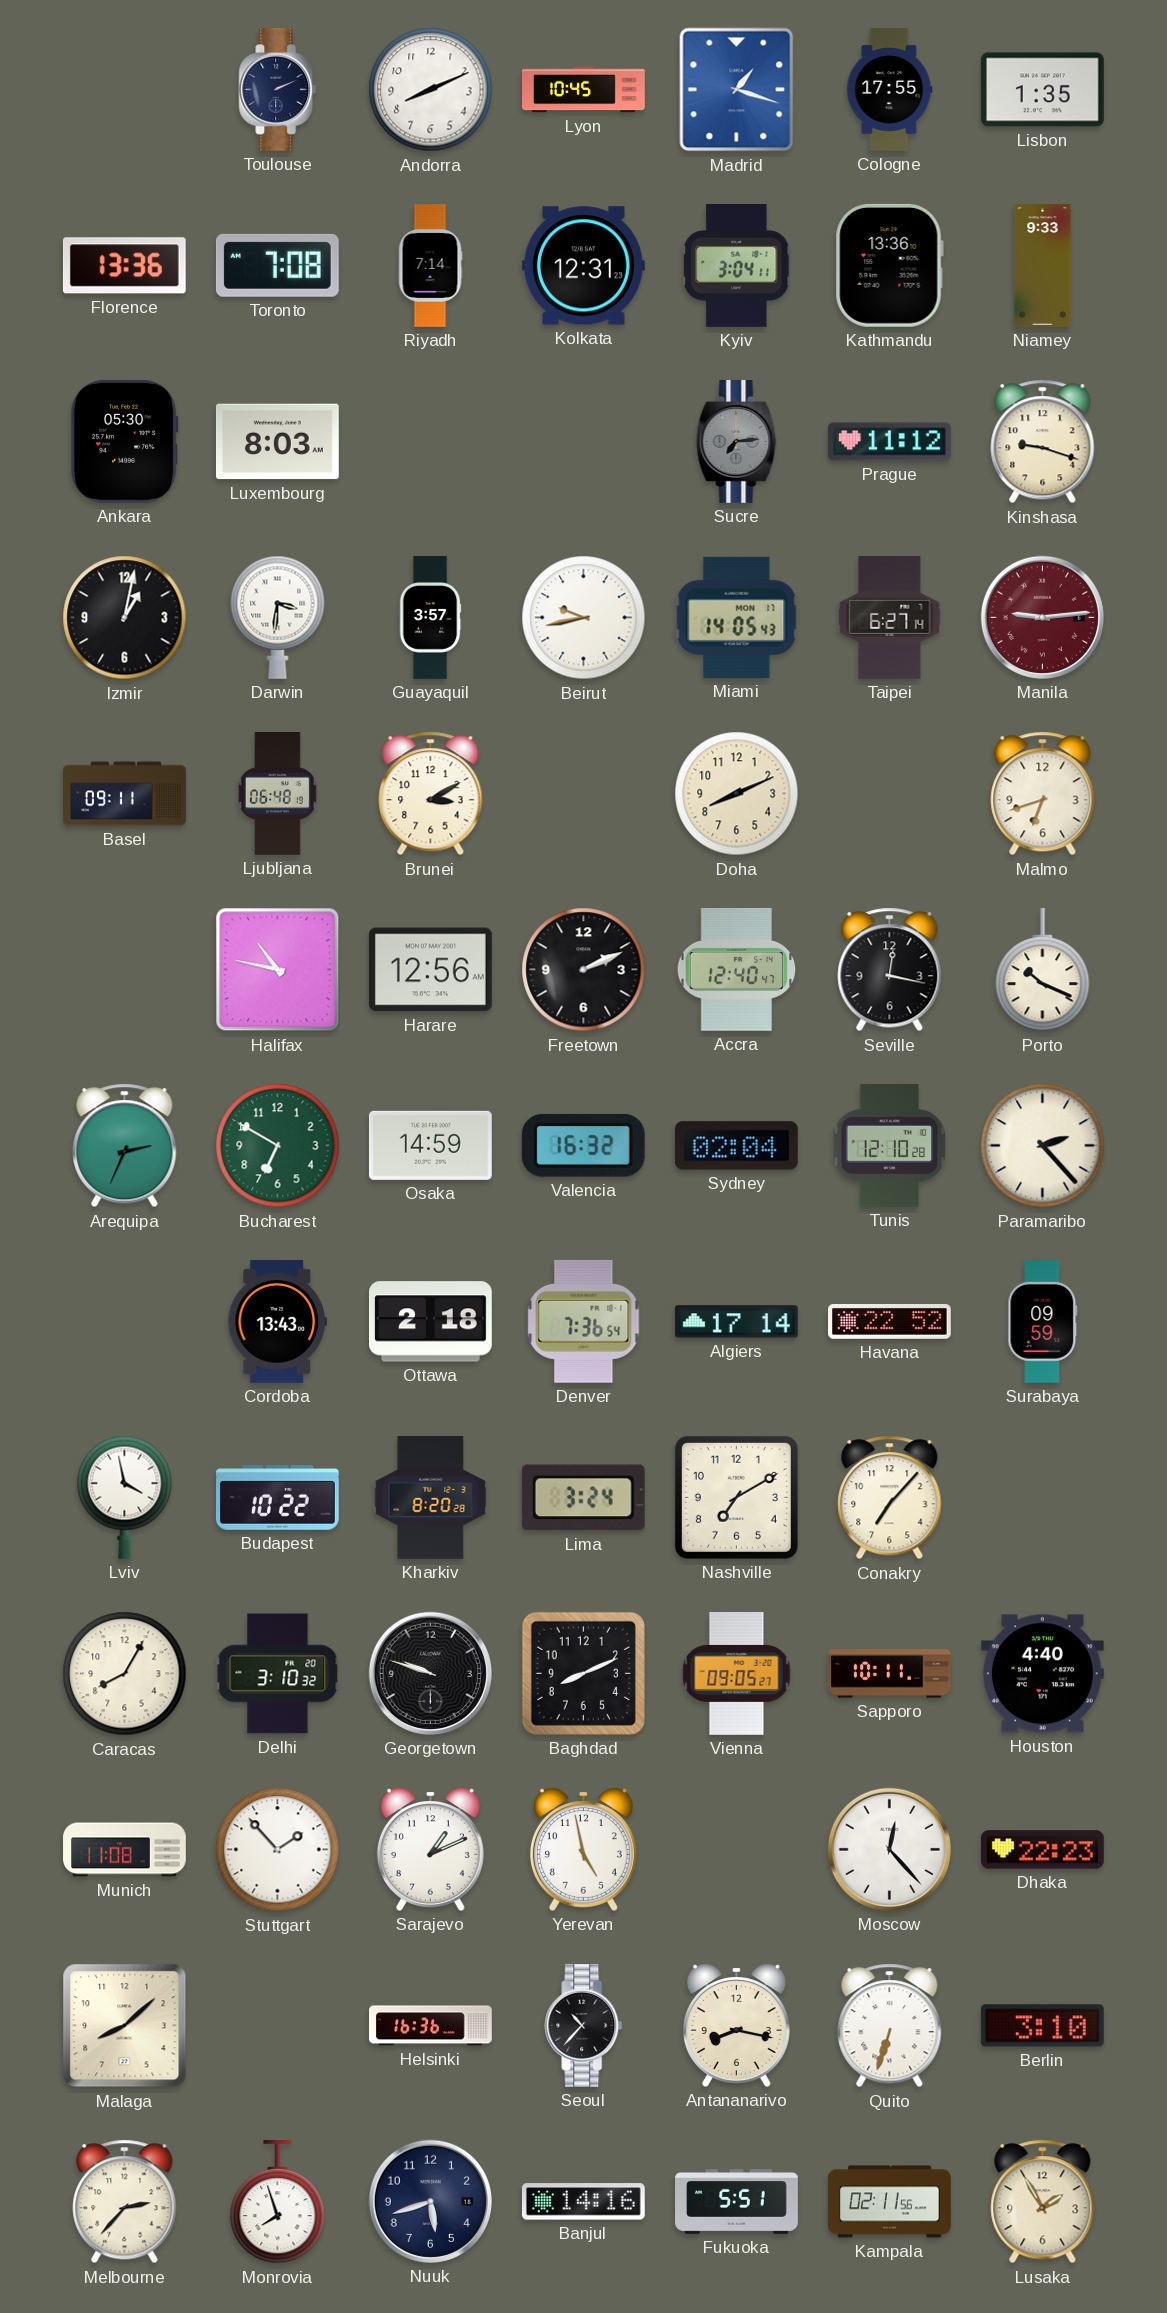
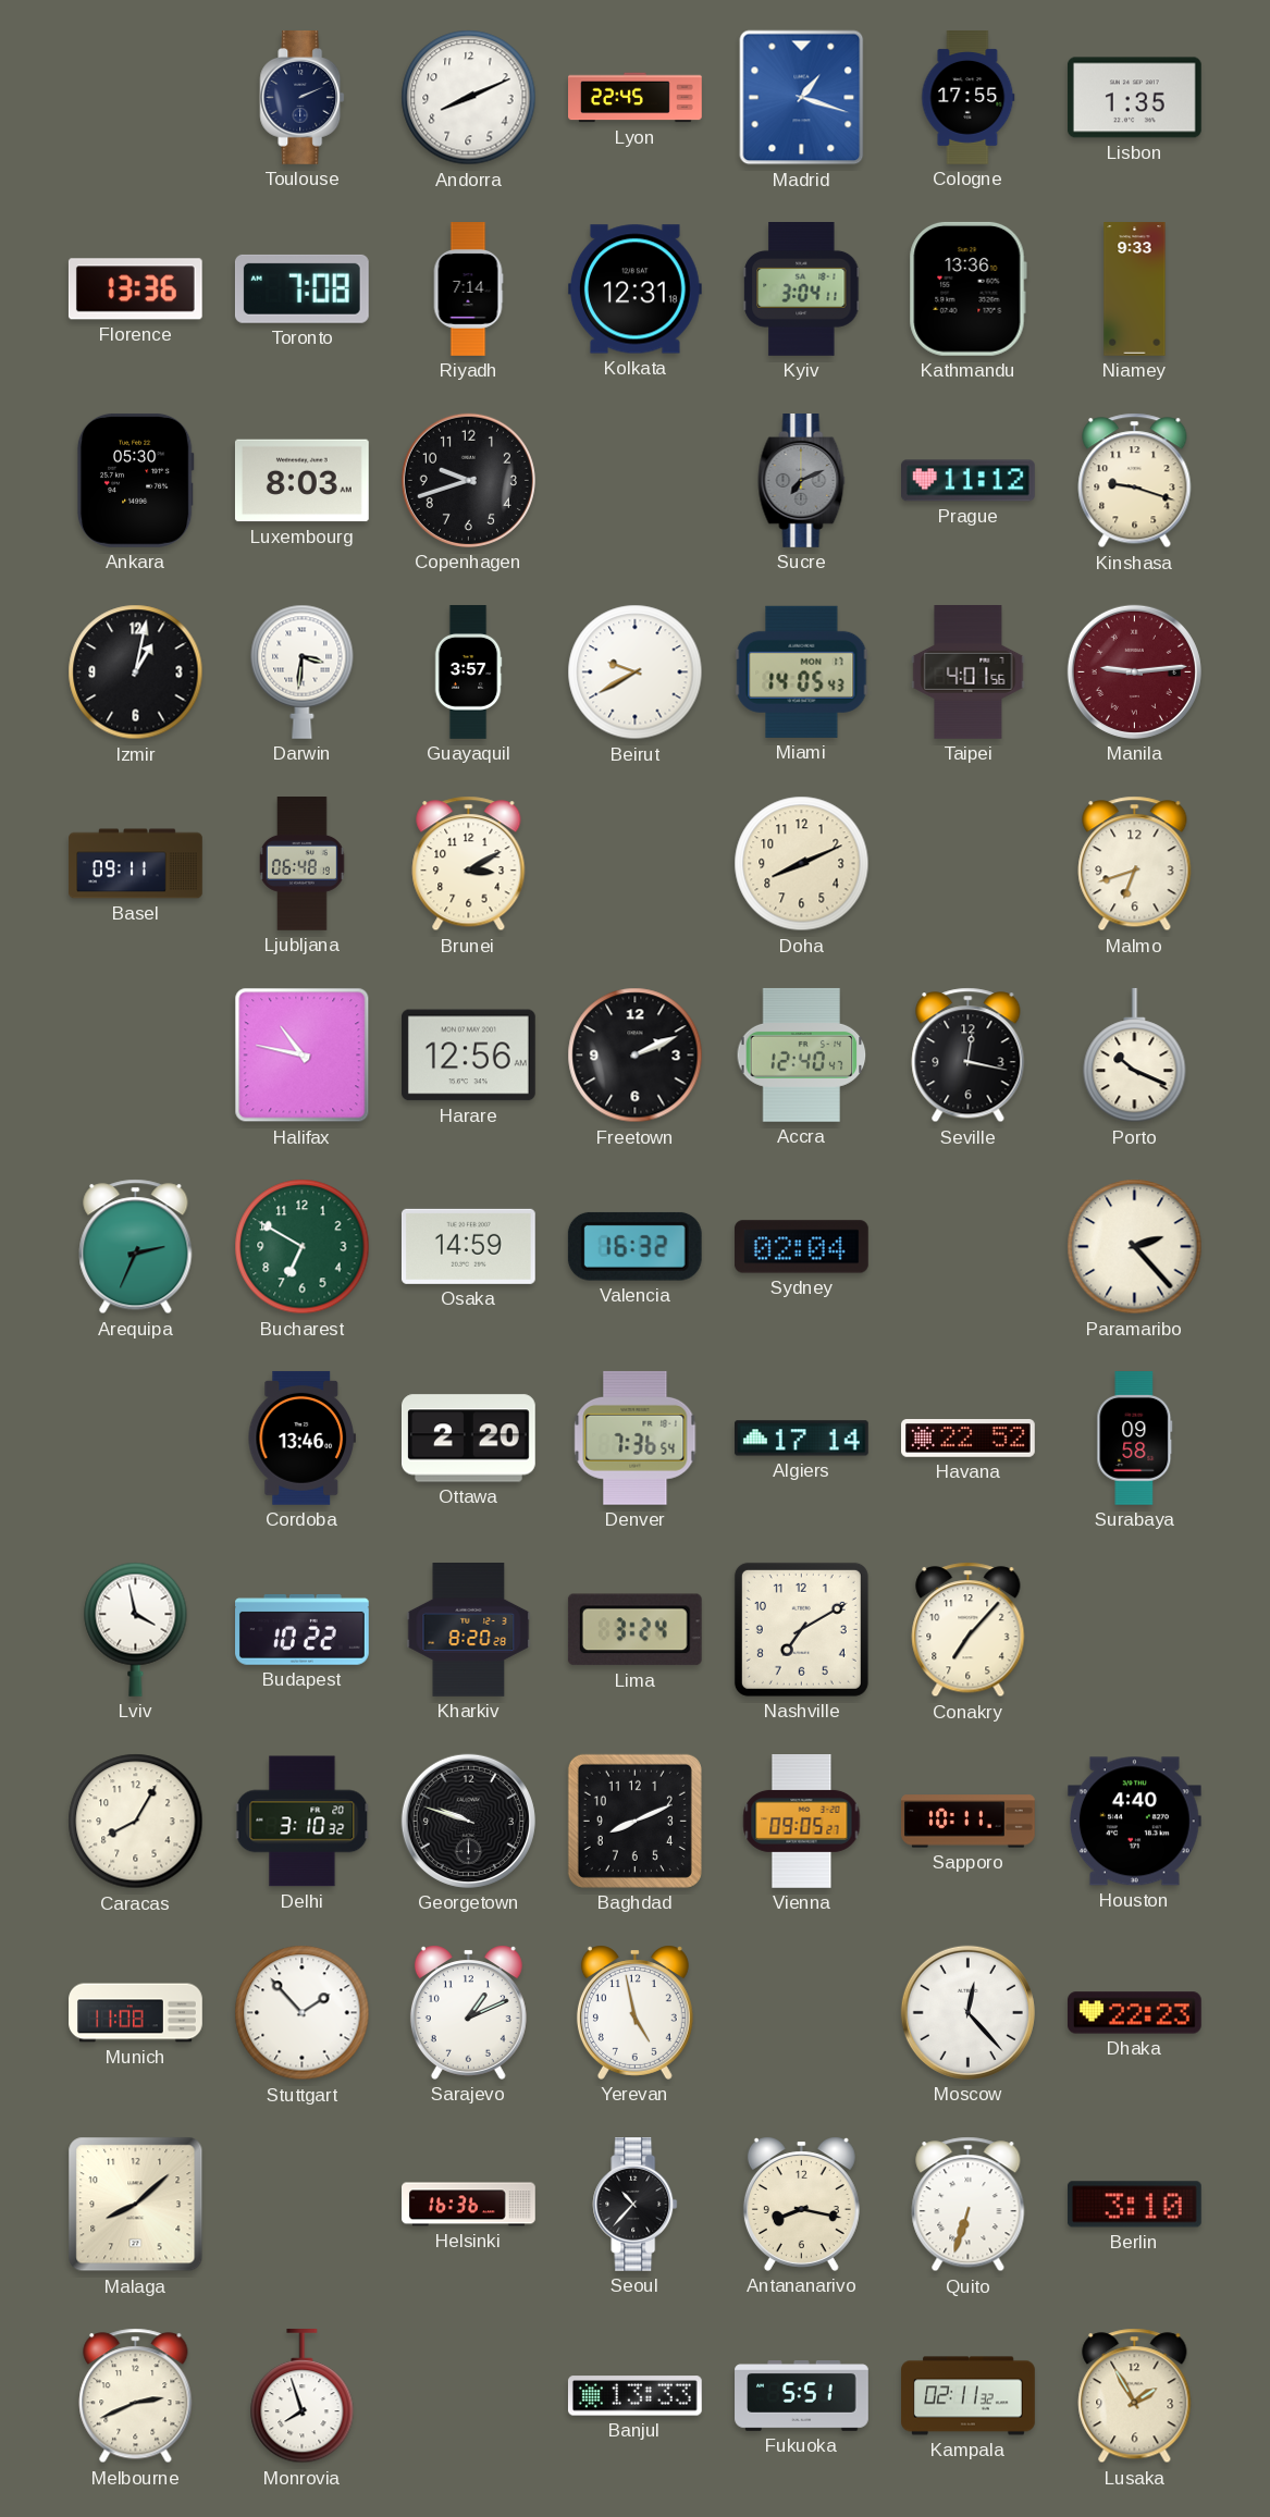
Lyon: 10:45 -> 22:45
Kolkata: 12:31 -> 12:31:18
Copenhagen: none -> 9:42
Sucre: 7:14 -> 7:11
Beirut: 9:43 -> 9:40
Taipei: 6:27 -> 4:01
Tunis: 12:10 -> none
Cordoba: 13:43 -> 13:46
Ottawa: 2:18 -> 2:20
Surabaya: 09:59 -> 09:58
Melbourne: 2:37 -> 2:41
Nuuk: 5:42 -> none
Banjul: 14:16 -> 13:33
Kampala: 02:11:56 -> 02:11:32
